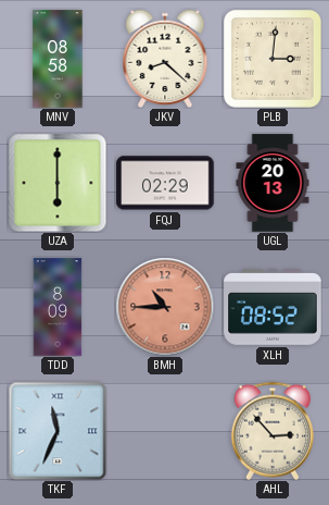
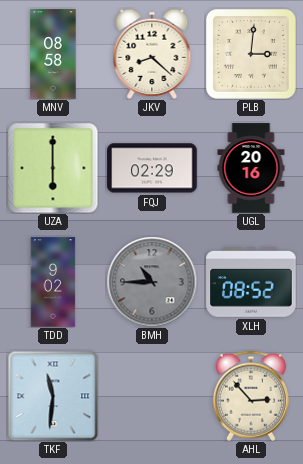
UGL: 20:13 -> 20:16
TDD: 8:09 -> 9:02
BMH dial: salmon -> grey
TKF: 11:34 -> 11:31
